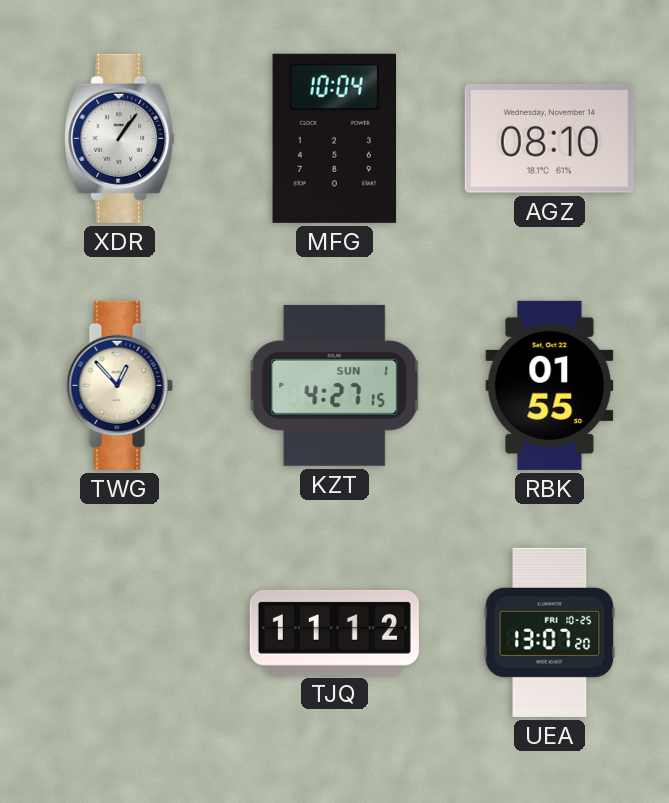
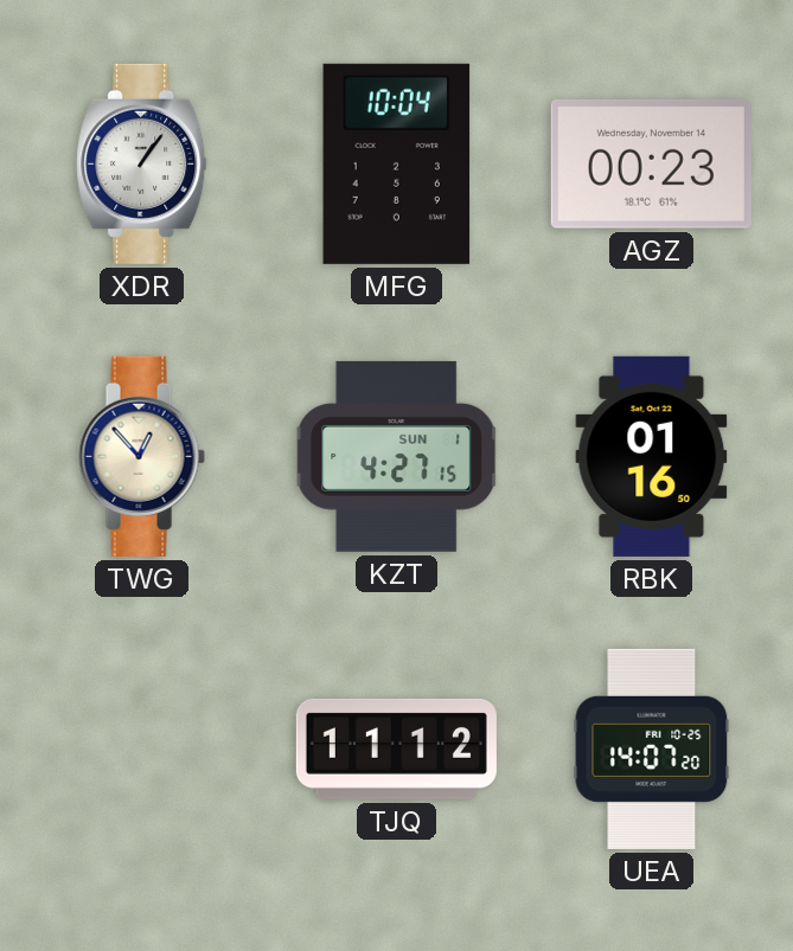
AGZ: 08:10 -> 00:23
RBK: 01:55 -> 01:16
UEA: 13:07 -> 14:07
